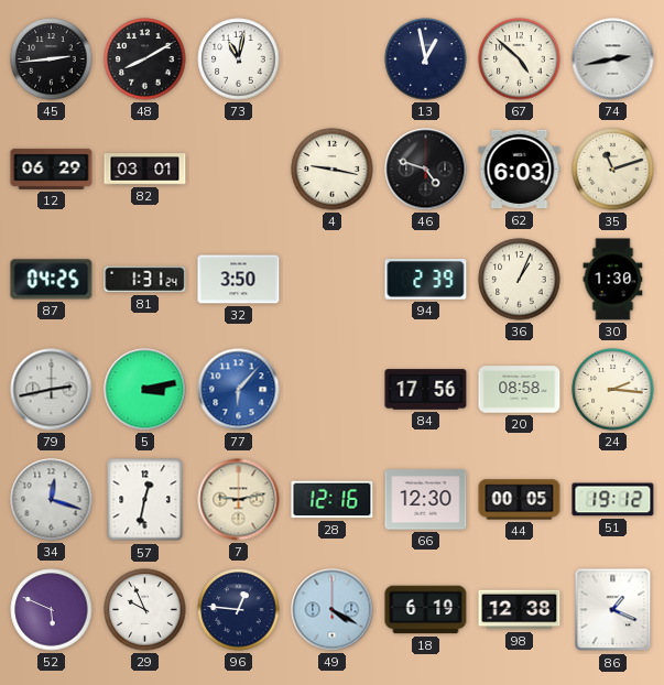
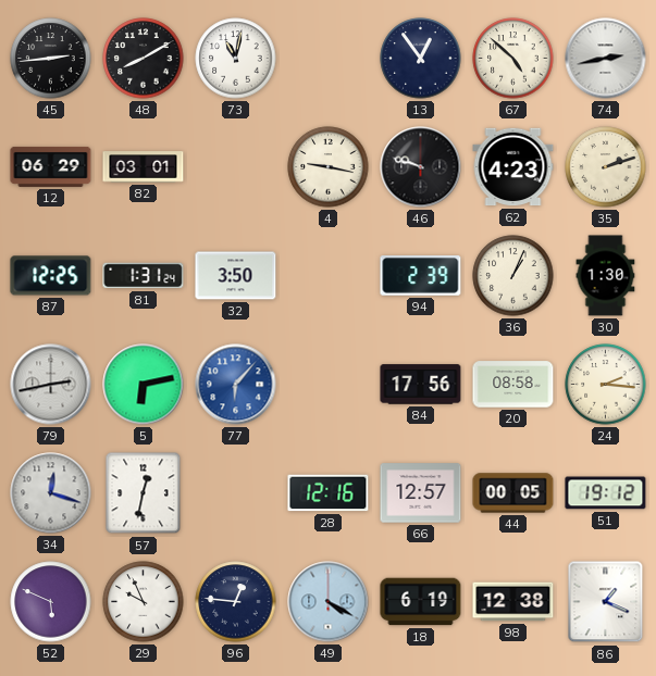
13: 12:58 -> 12:54
46: 4:48 -> 9:48
62: 6:03 -> 4:23
35: 11:12 -> 2:12
87: 04:25 -> 12:25
5: 3:13 -> 6:13
7: 9:13 -> none
66: 12:30 -> 12:57
